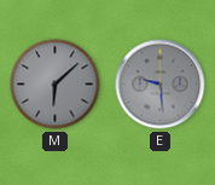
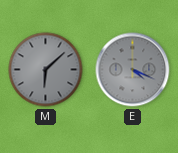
E: 9:29 -> 4:19
